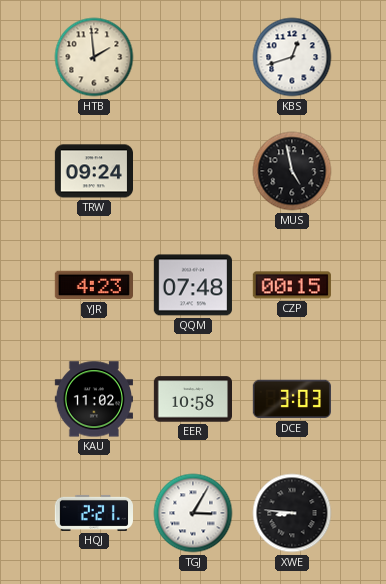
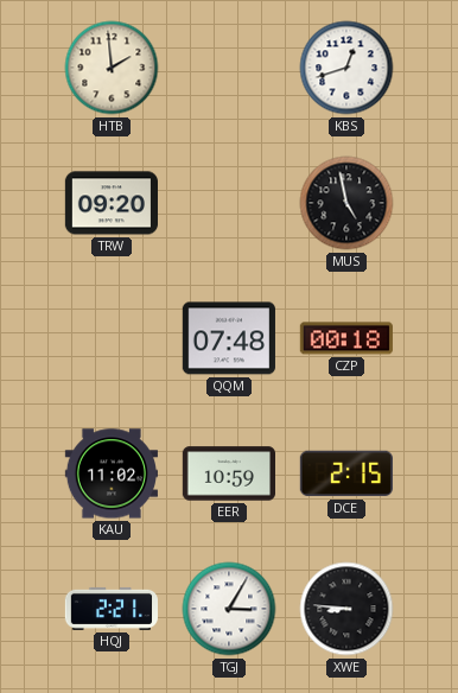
TRW: 09:24 -> 09:20
YJR: 4:23 -> none
CZP: 00:15 -> 00:18
EER: 10:58 -> 10:59
DCE: 3:03 -> 2:15
